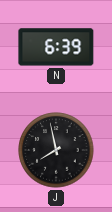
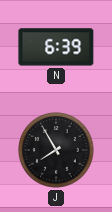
J: 7:58 -> 7:55
